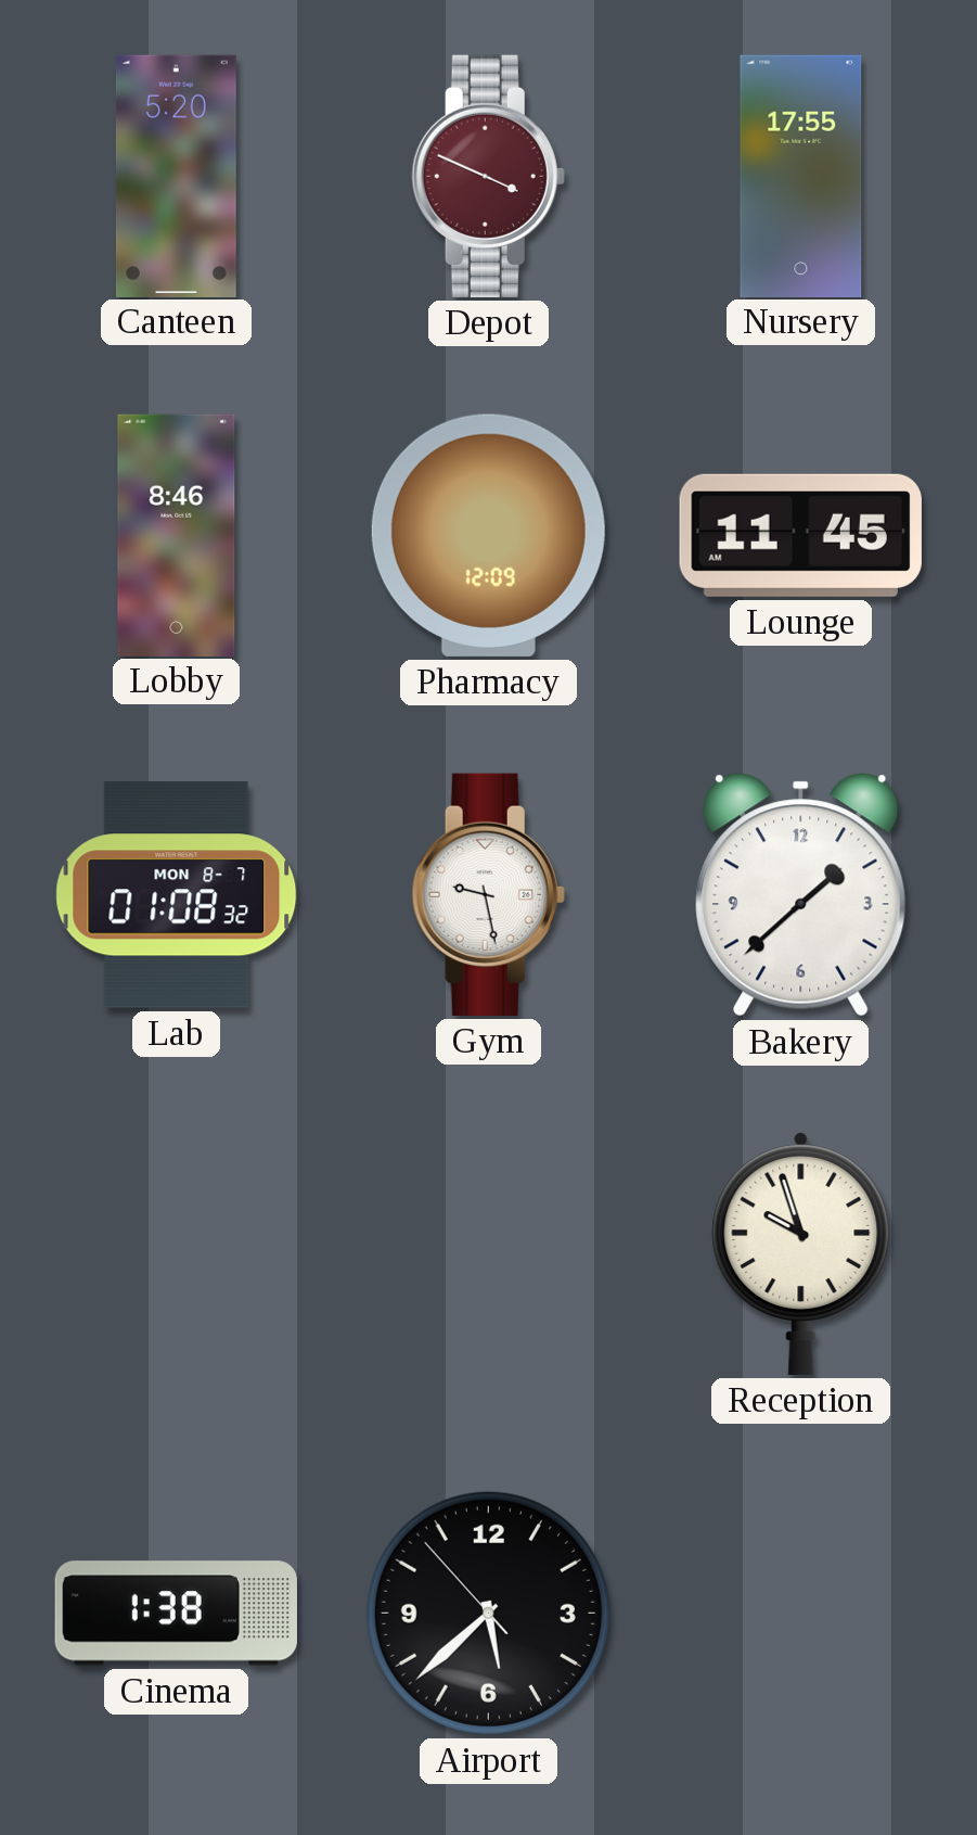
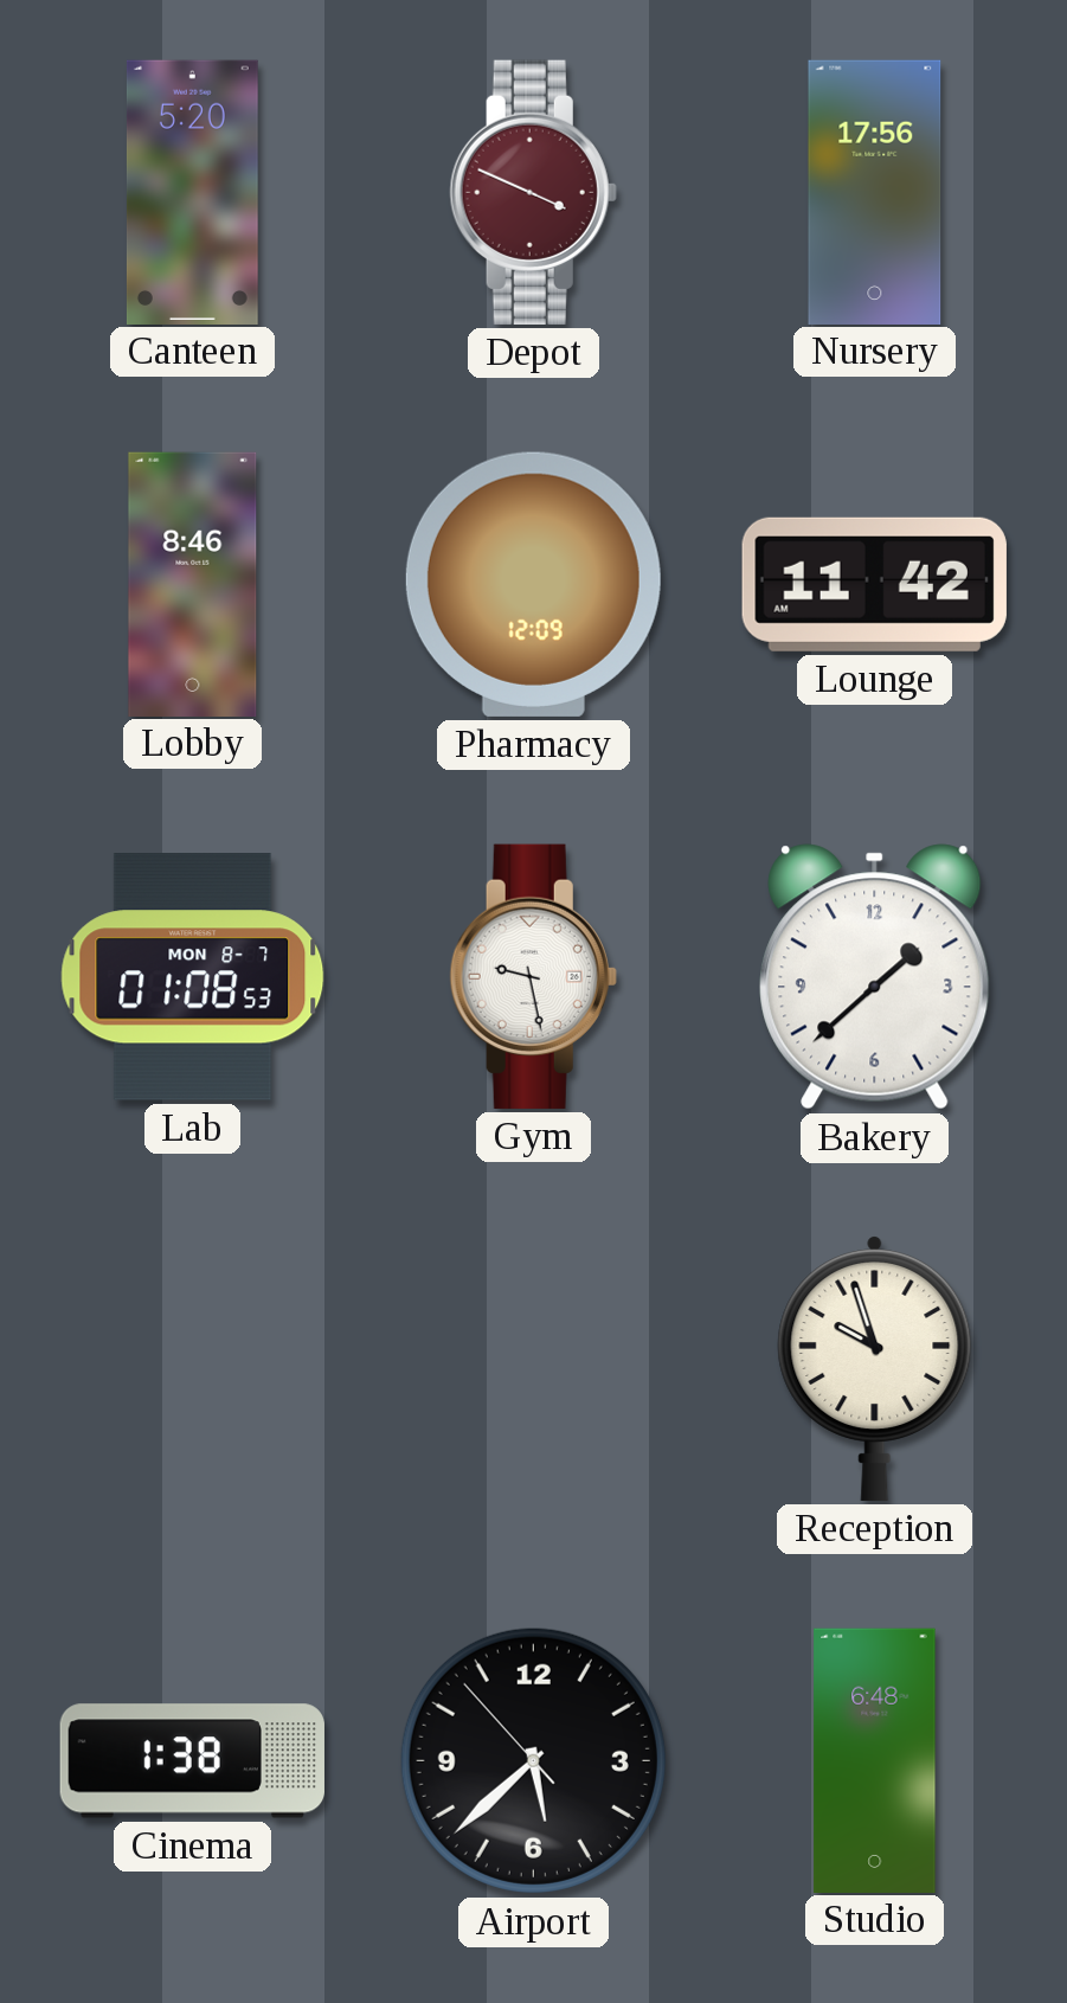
Nursery: 17:55 -> 17:56
Lounge: 11:45 -> 11:42
Lab: 01:08:32 -> 01:08:53
Studio: none -> 6:48
